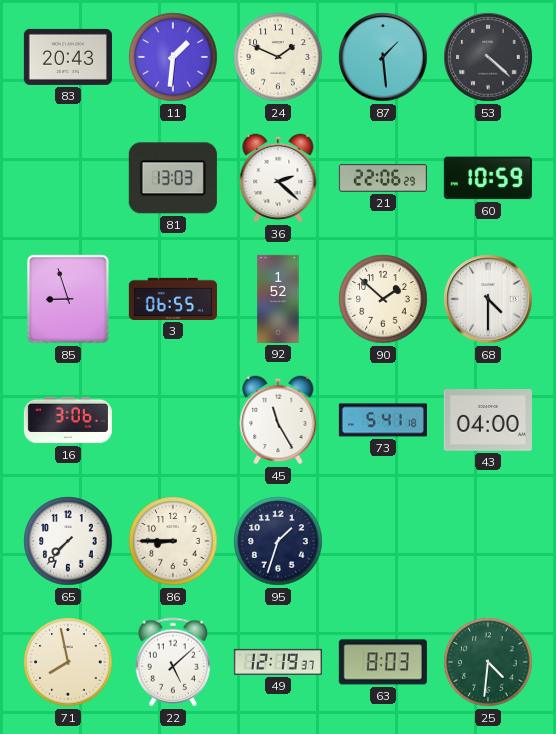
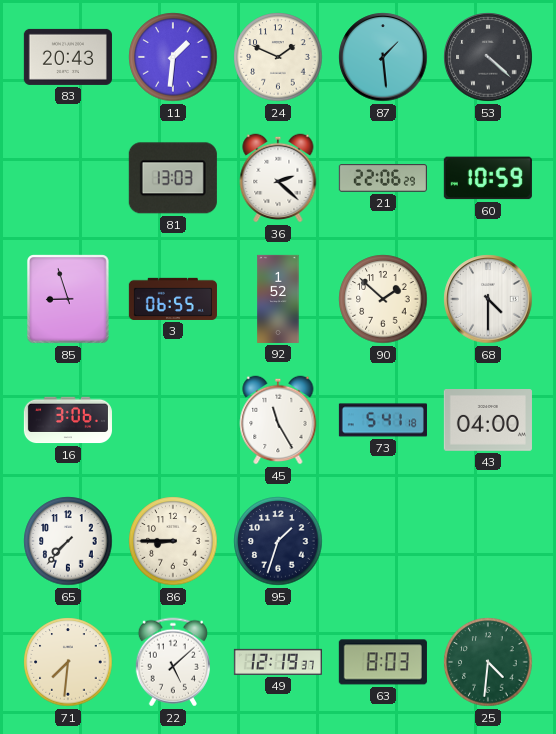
71: 7:58 -> 7:31
